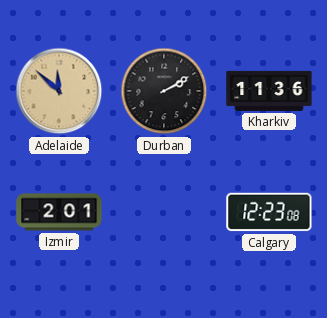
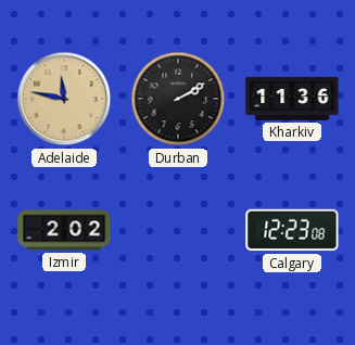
Adelaide: 11:52 -> 11:47
Izmir: 2:01 -> 2:02
